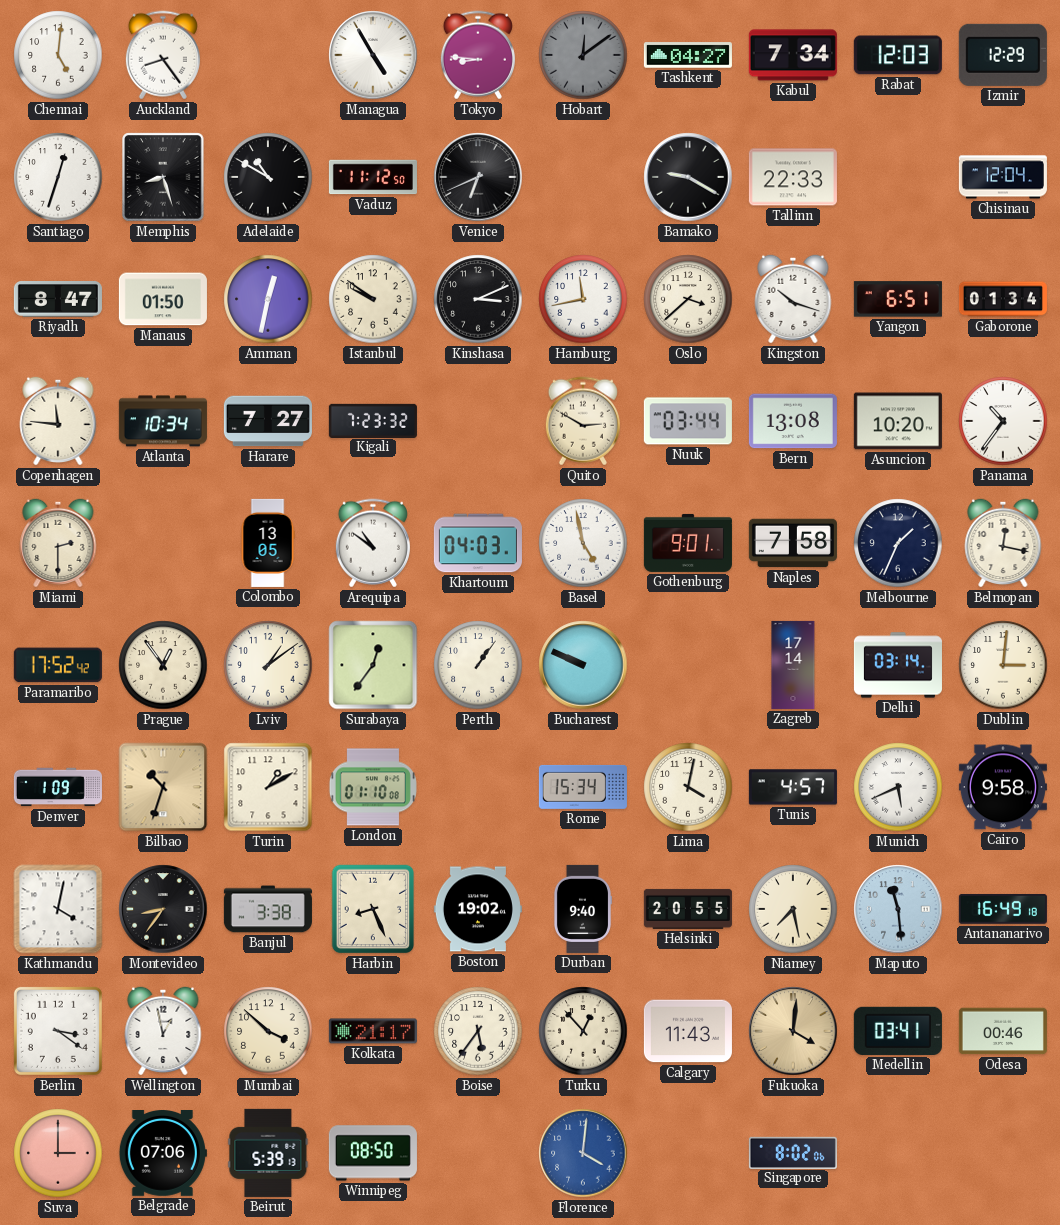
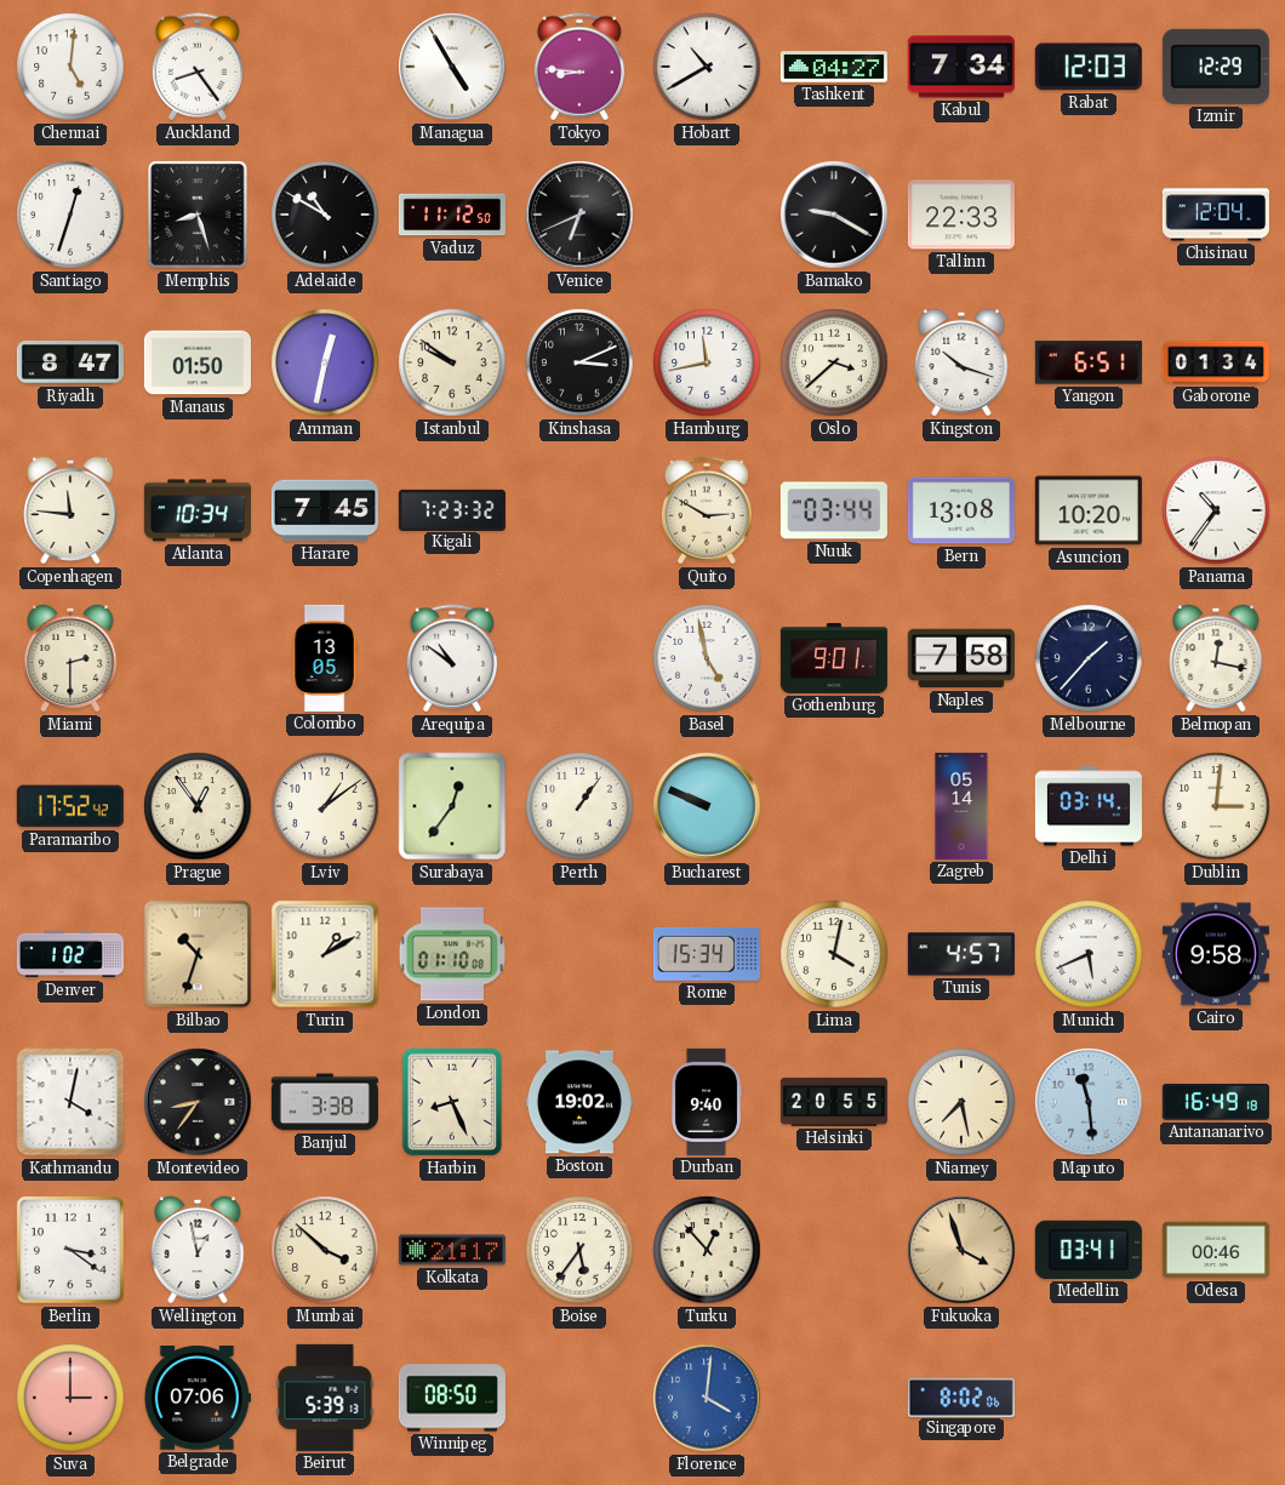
Hobart: 12:09 -> 10:40
Hobart dial: grey -> white
Harare: 7:27 -> 7:45
Khartoum: 04:03 -> none
Melbourne: 1:34 -> 1:37
Zagreb: 17:14 -> 05:14
Denver: 1:09 -> 1:02
Calgary: 11:43 -> none
Fukuoka: 4:01 -> 3:57
